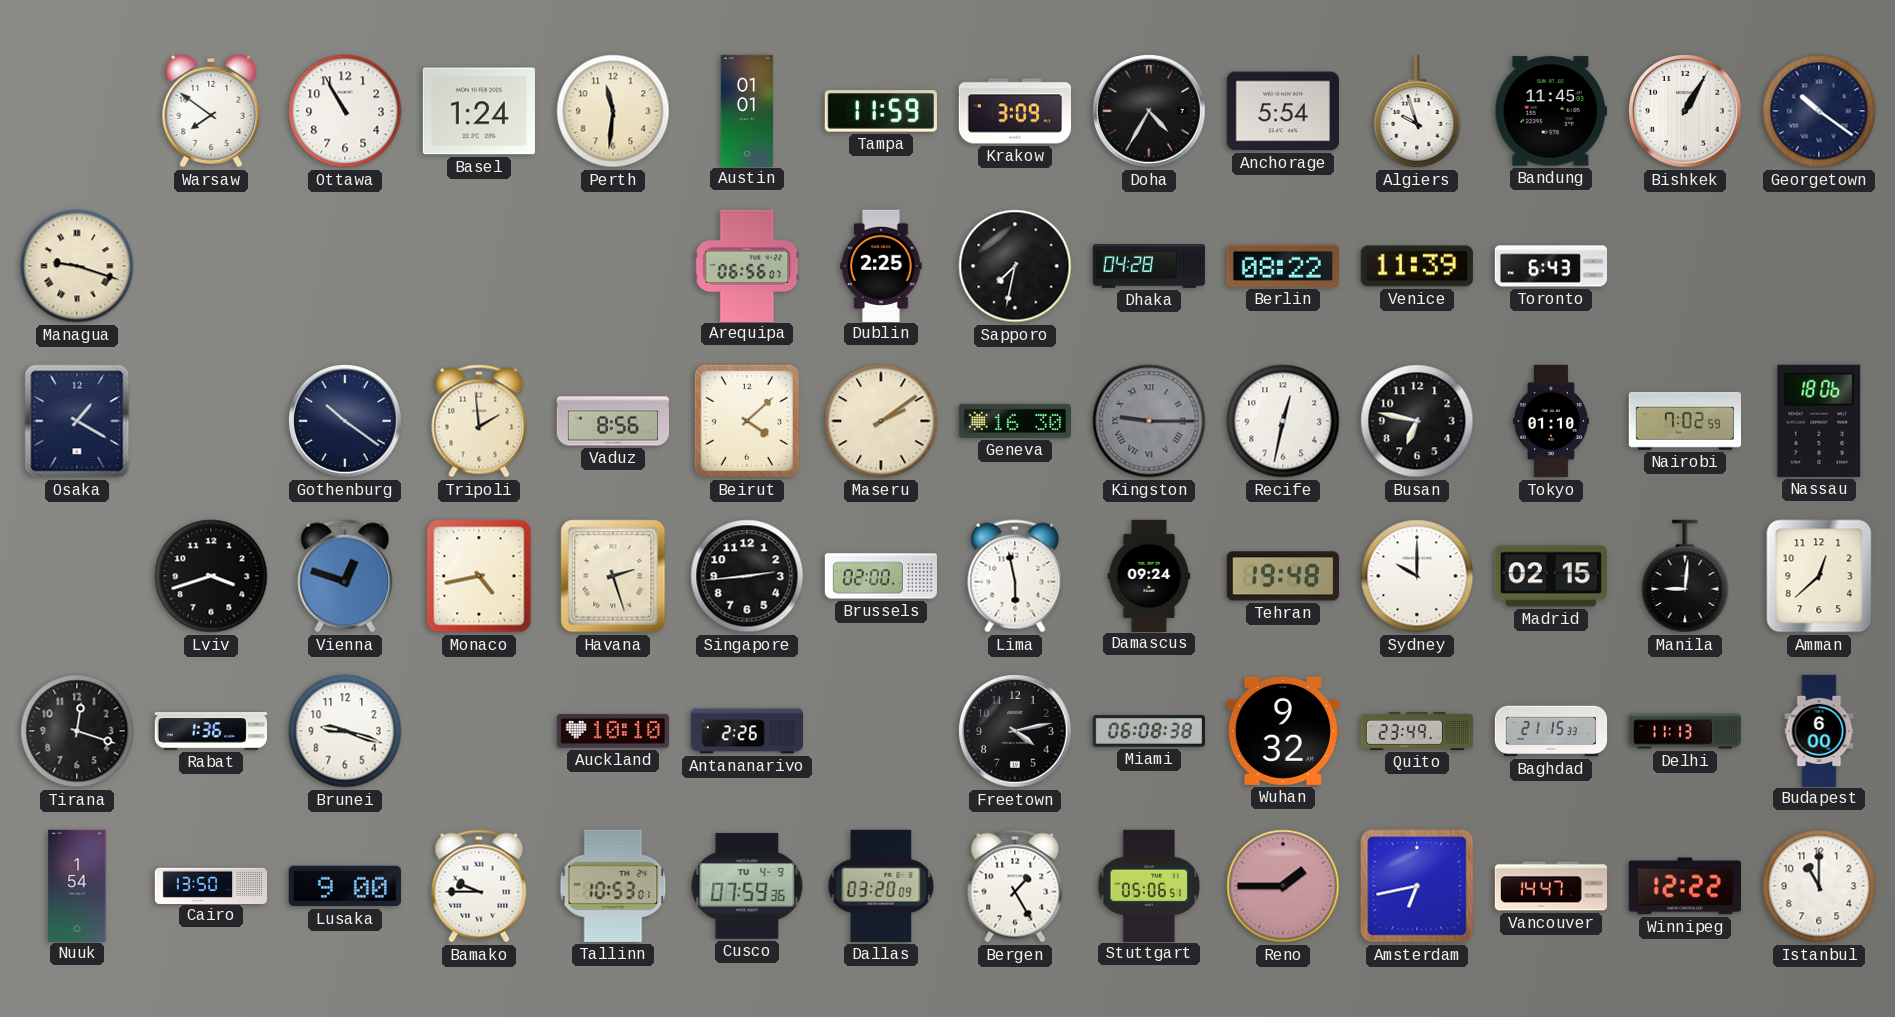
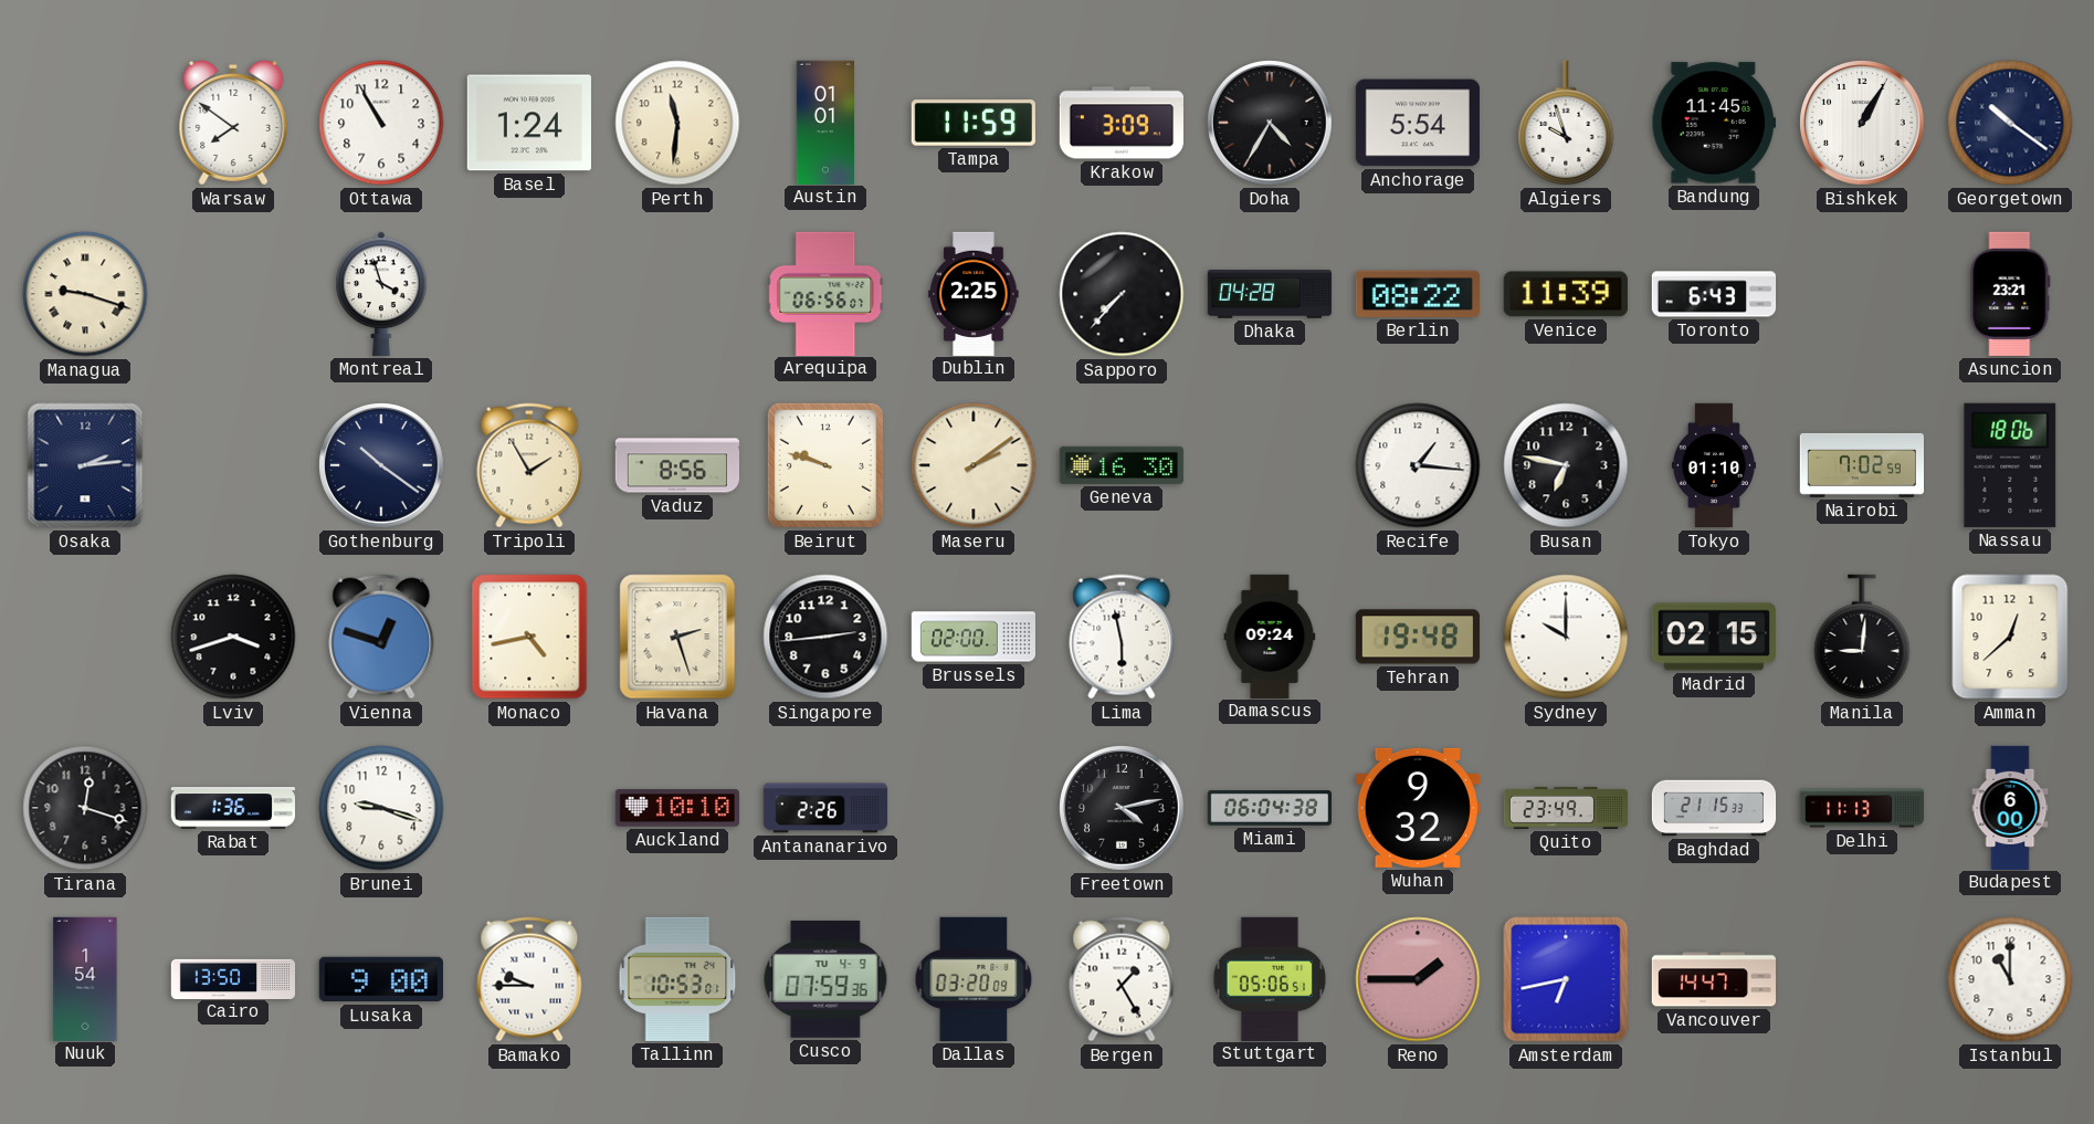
Montreal: none -> 3:57
Sapporo: 7:32 -> 7:37
Asuncion: none -> 23:21
Osaka: 1:20 -> 2:14
Tripoli: 1:59 -> 1:55
Beirut: 4:08 -> 9:48
Kingston: 9:15 -> none
Recife: 12:32 -> 1:16
Miami: 06:08 -> 06:04
Winnipeg: 12:22 -> none
